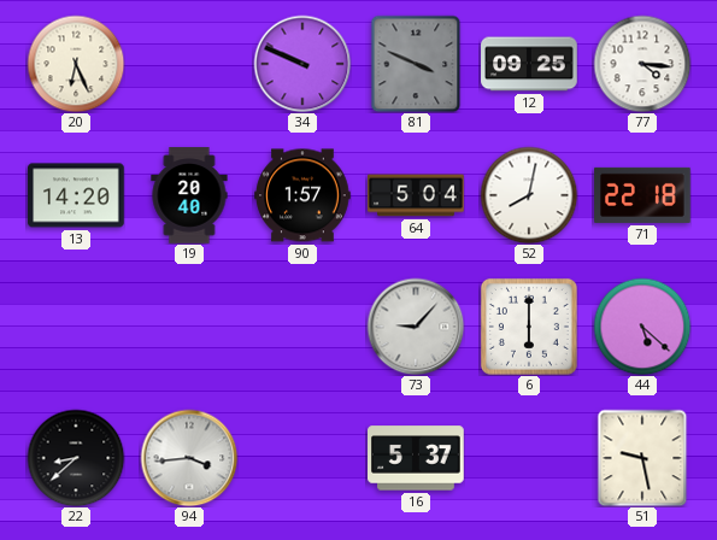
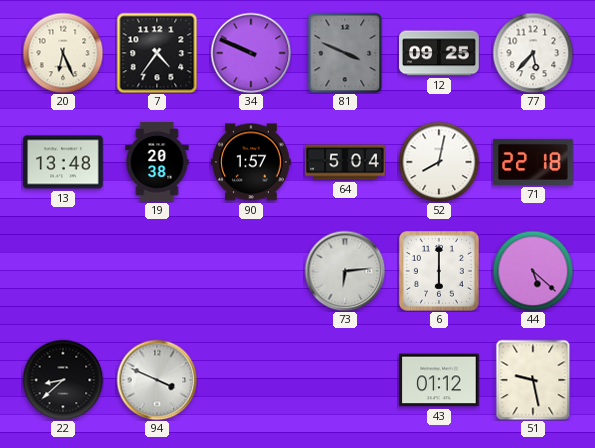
7: none -> 4:36
77: 4:16 -> 5:37
13: 14:20 -> 13:48
19: 20:40 -> 20:38
73: 9:07 -> 6:14
94: 3:44 -> 3:49
16: 5:37 -> none
43: none -> 01:12
